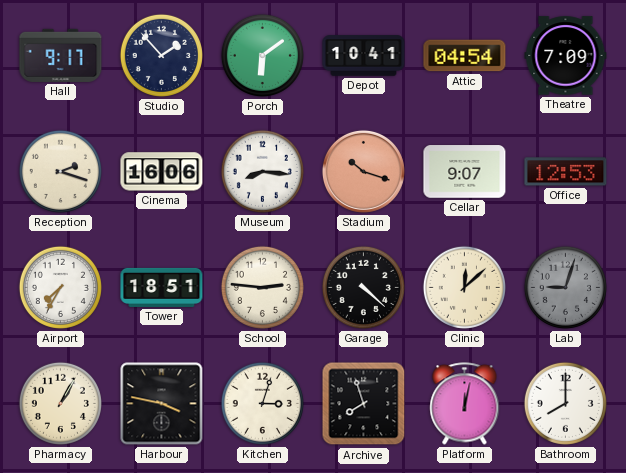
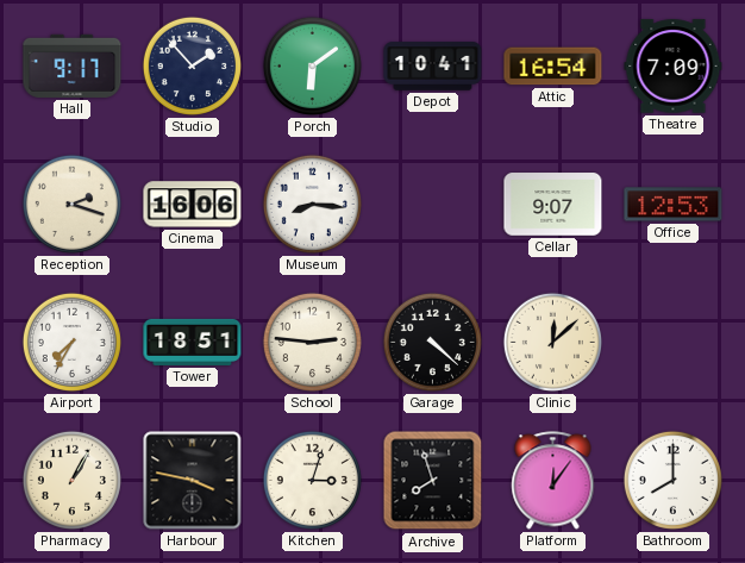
Attic: 04:54 -> 16:54
Stadium: 10:18 -> none
Lab: 9:03 -> none
Platform: 12:02 -> 12:06
